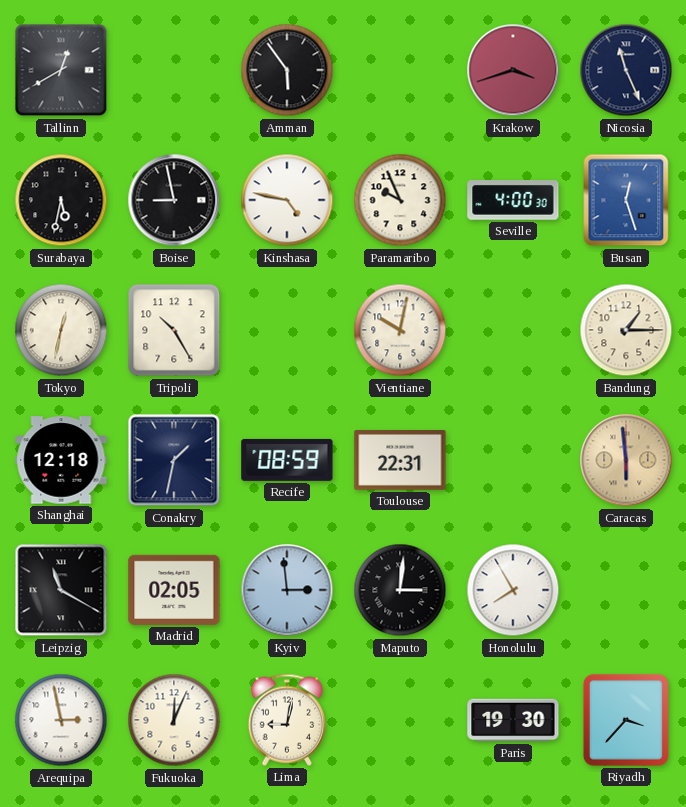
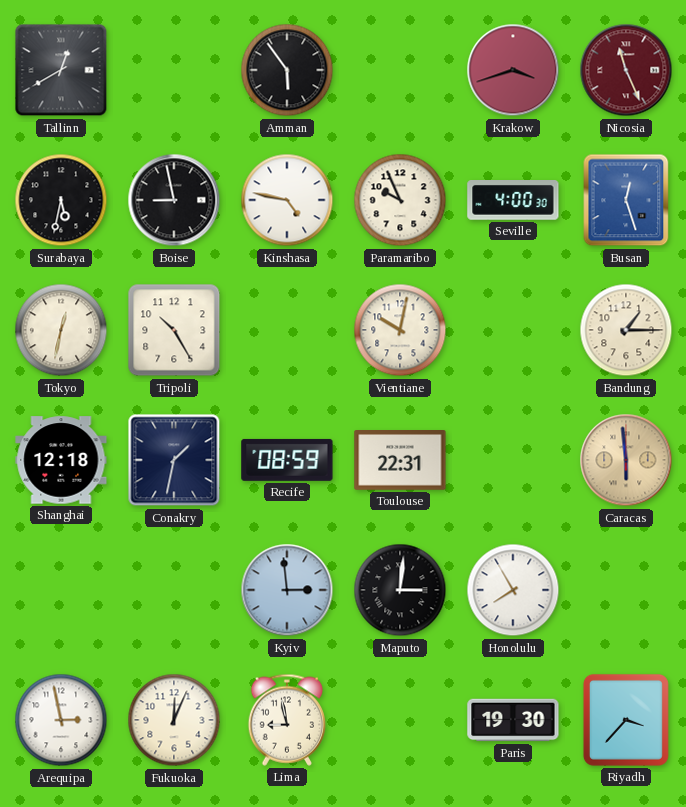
Nicosia dial: navy -> burgundy
Leipzig: 11:20 -> none
Madrid: 02:05 -> none
Lima: 9:02 -> 8:58
